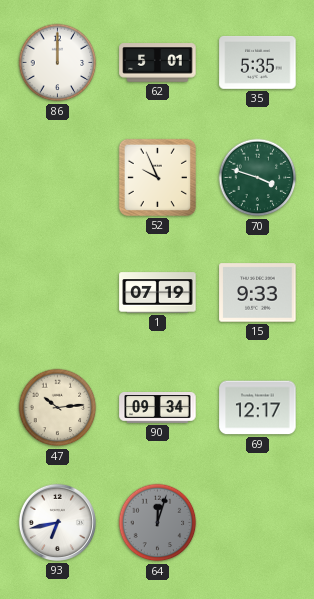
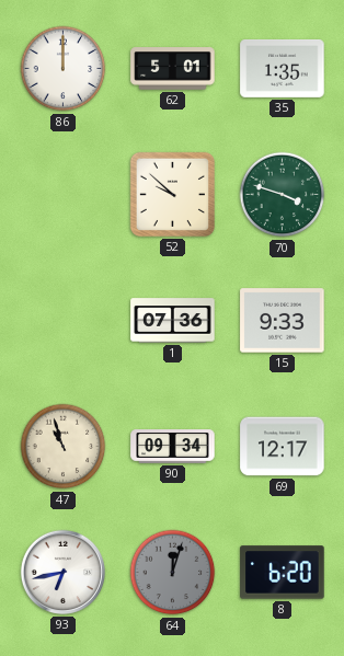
35: 5:35 -> 1:35
52: 9:56 -> 9:52
1: 07:19 -> 07:36
47: 10:14 -> 10:57
8: none -> 6:20
